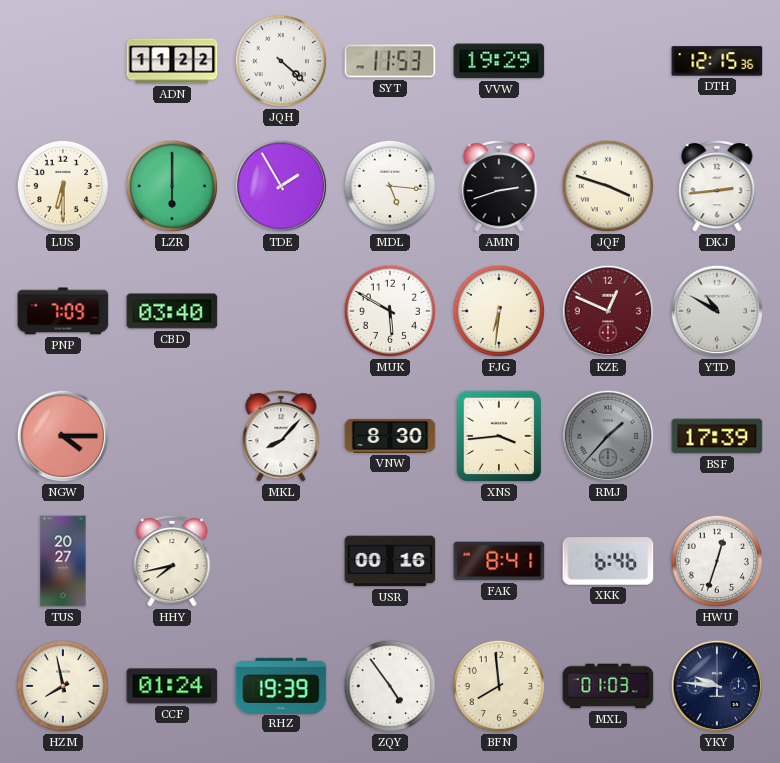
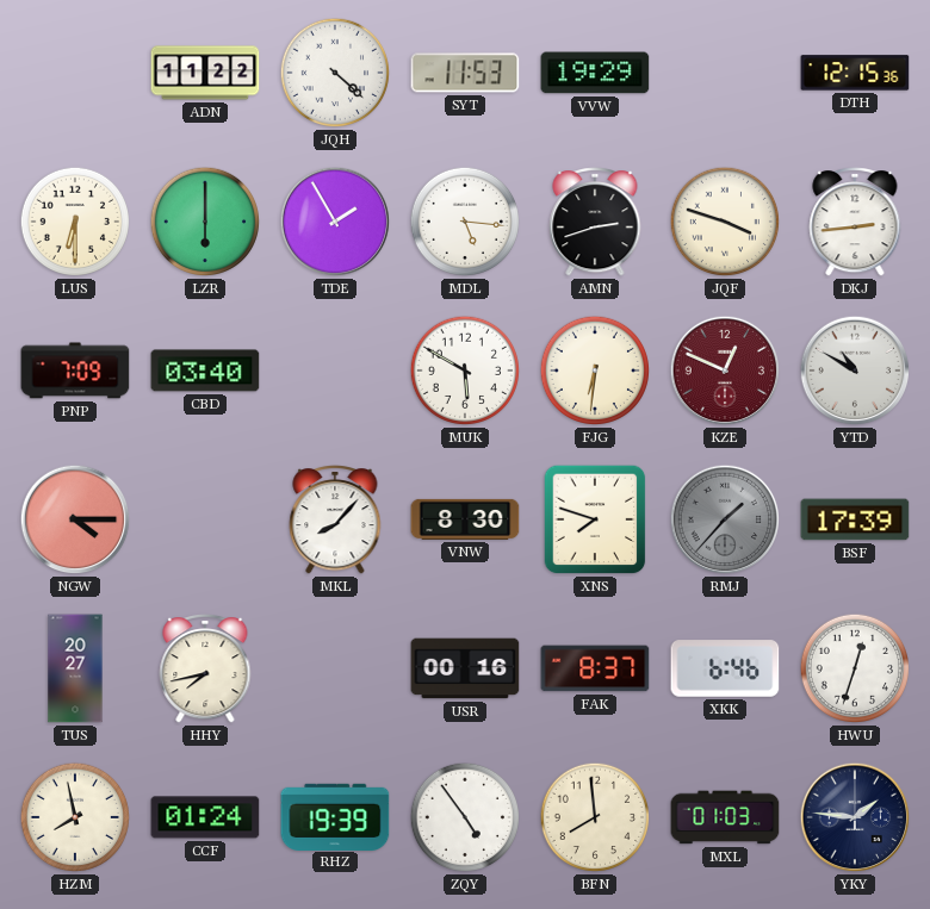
XNS: 3:44 -> 7:48
FAK: 8:41 -> 8:37
YKY: 9:46 -> 1:46
